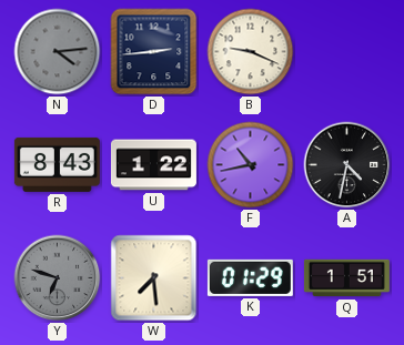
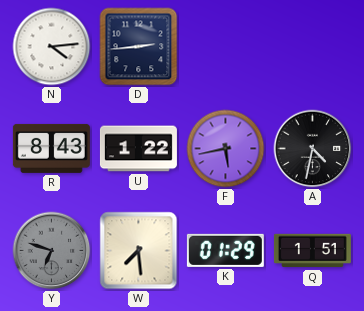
N dial: grey -> white
B: 9:19 -> none
F: 10:43 -> 5:43
